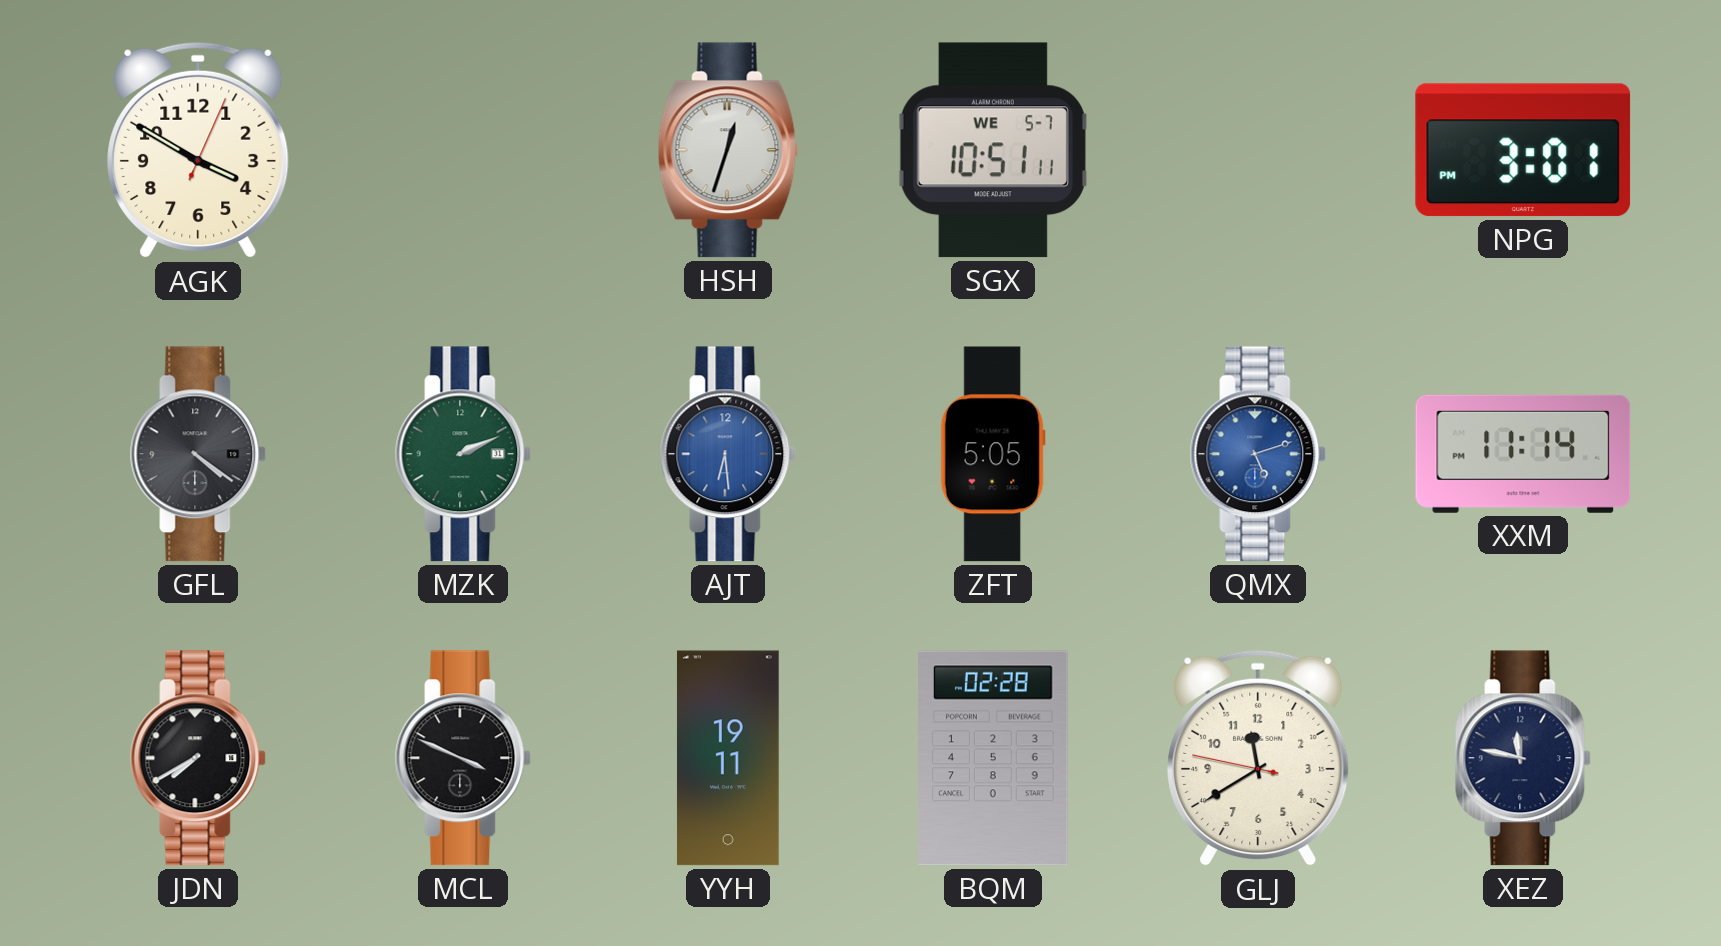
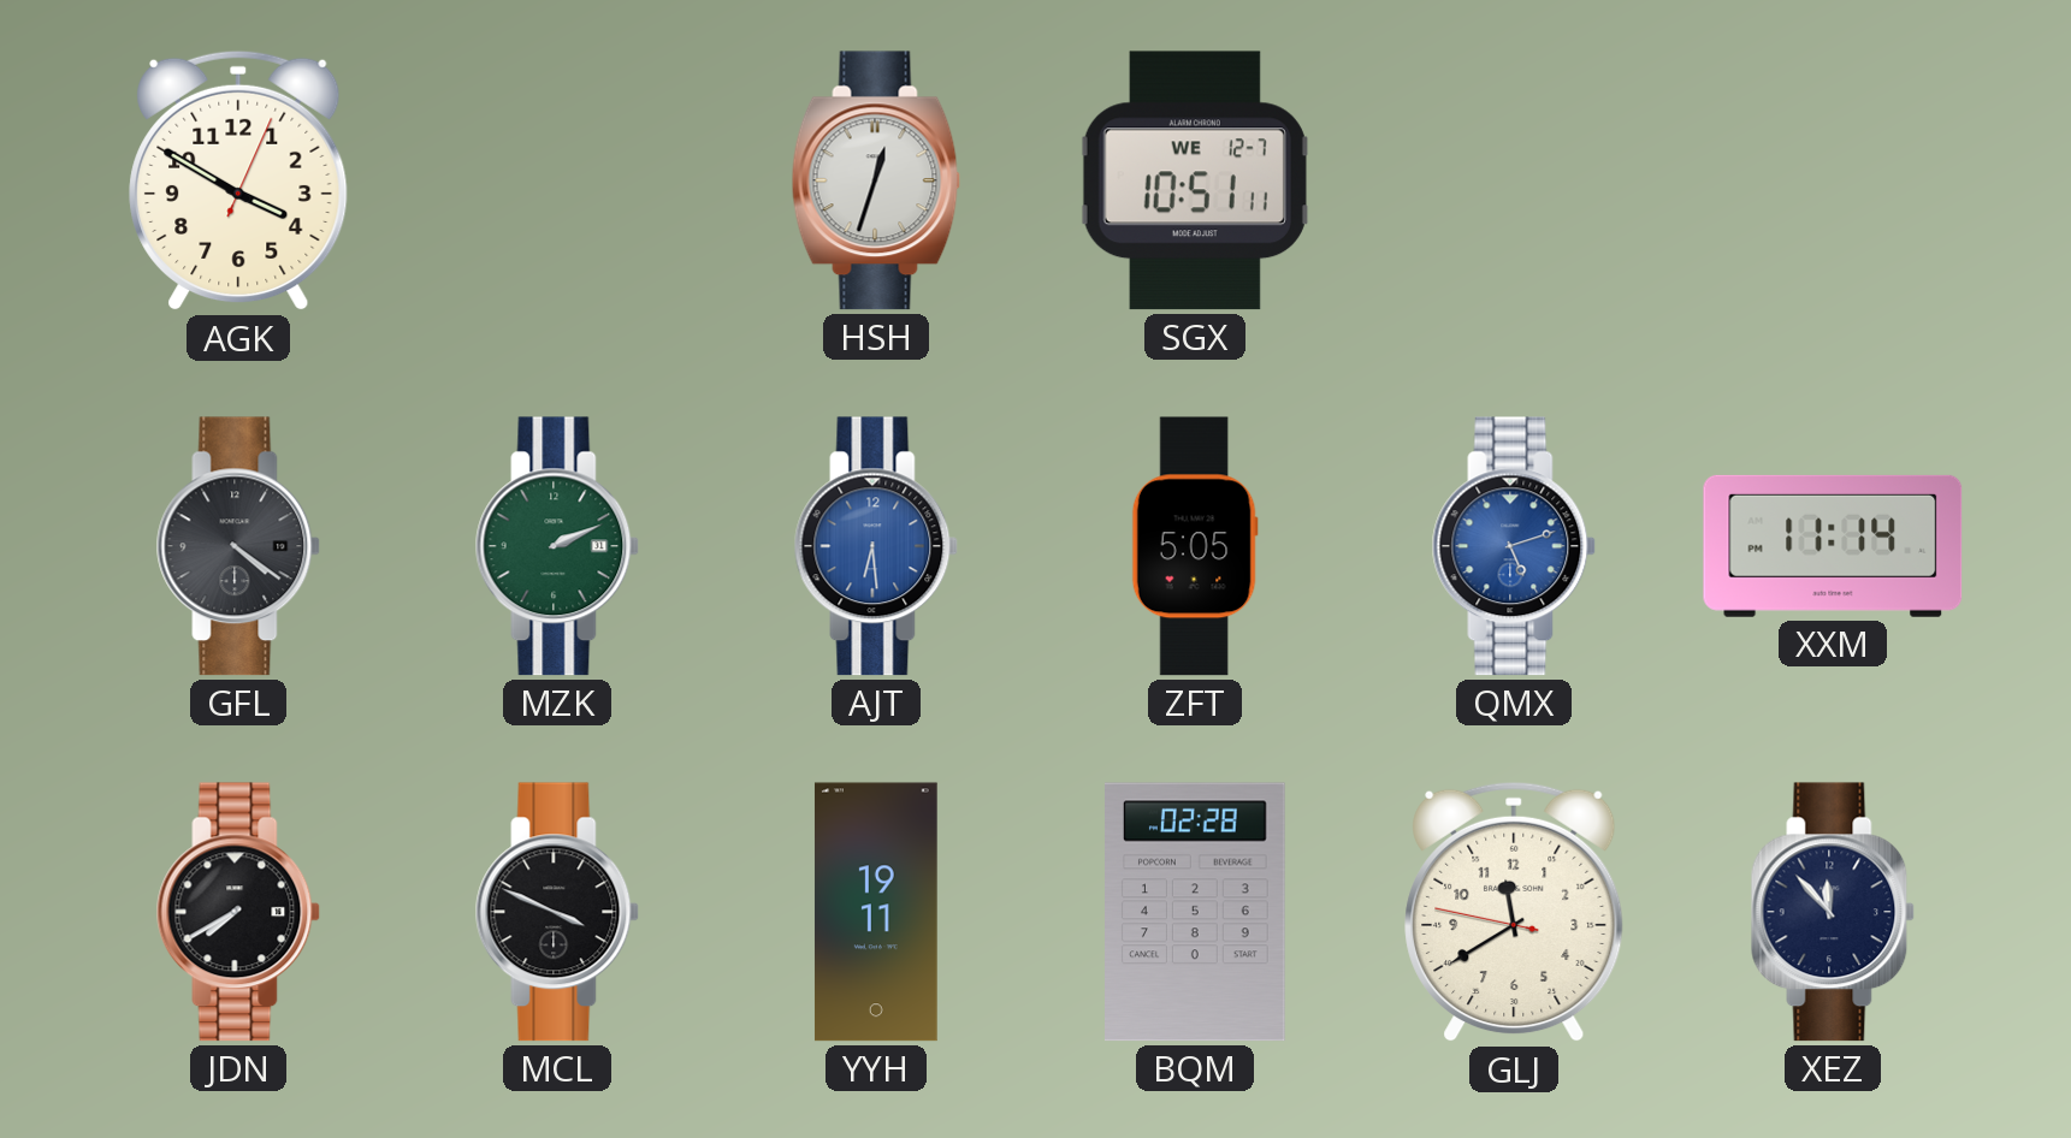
SGX date: WE 5-7 -> WE 12-7
NPG: 3:01 -> none
XEZ: 11:47 -> 11:53
